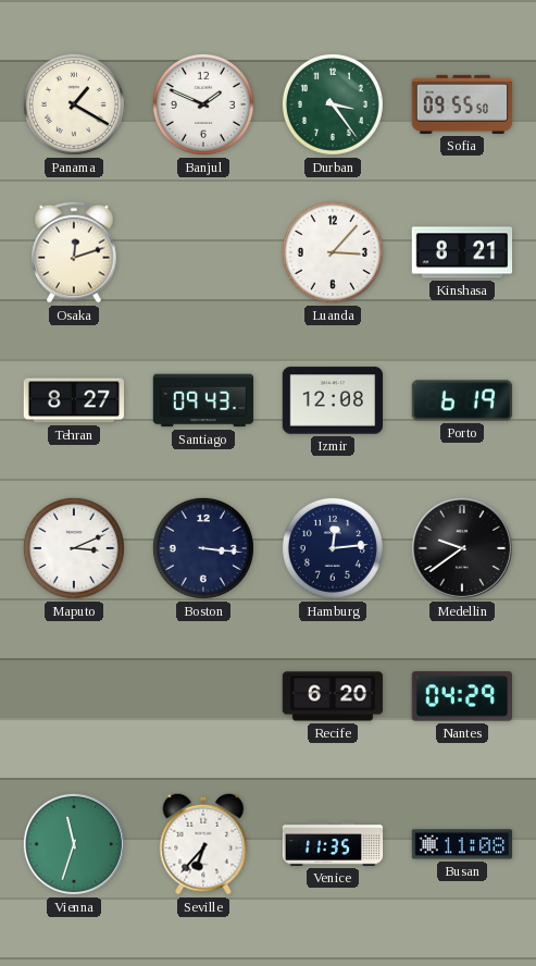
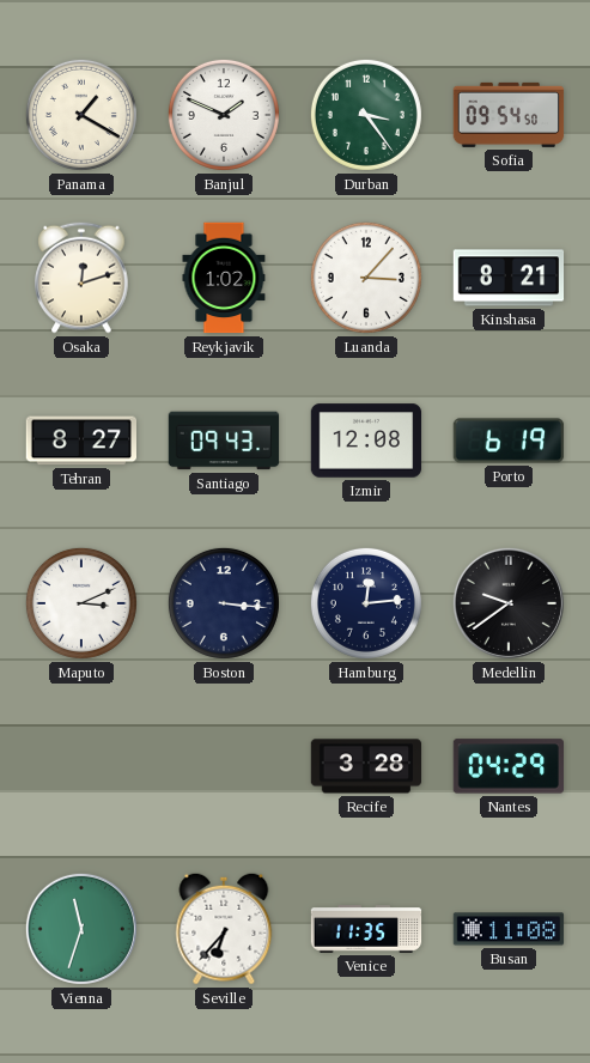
Sofia: 09:55 -> 09:54
Reykjavik: none -> 1:02
Recife: 6:20 -> 3:28
